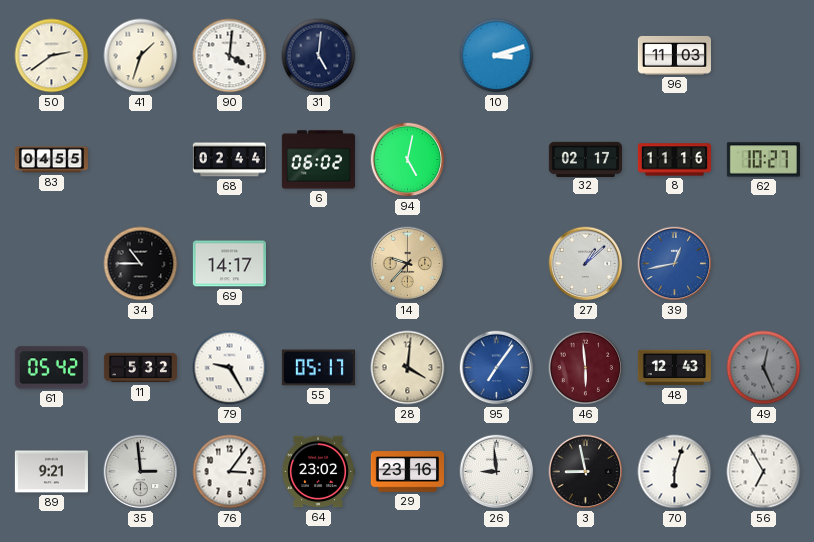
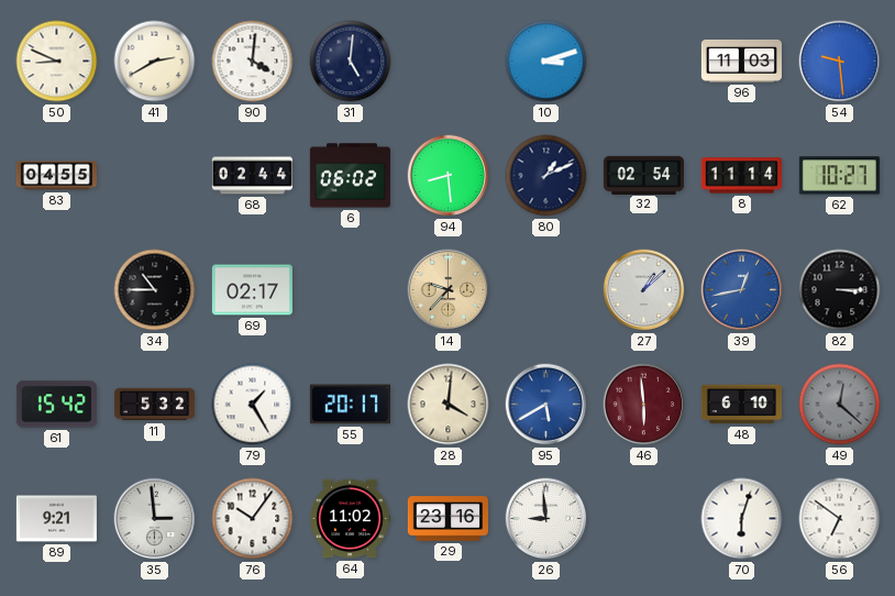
50: 2:39 -> 8:49
41: 1:33 -> 2:40
54: none -> 9:29
94: 5:02 -> 8:29
80: none -> 1:11
32: 02:17 -> 02:54
8: 11:16 -> 11:14
69: 14:17 -> 02:17
82: none -> 3:15
61: 05:42 -> 15:42
79: 9:25 -> 1:25
55: 05:17 -> 20:17
95: 7:06 -> 5:40
48: 12:43 -> 6:10
49: 12:26 -> 12:22
76: 3:06 -> 10:06
64: 23:02 -> 11:02
3: 8:58 -> none
56: 6:55 -> 6:51
